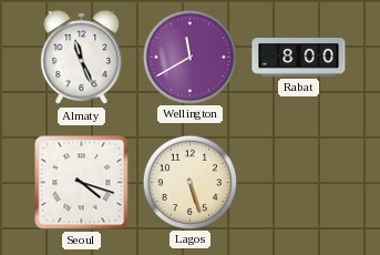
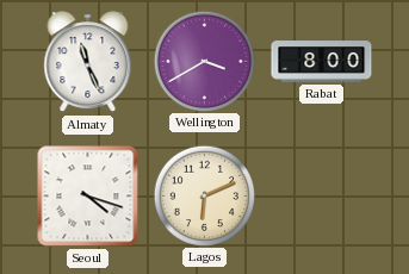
Wellington: 11:40 -> 3:40
Lagos: 5:27 -> 6:11
